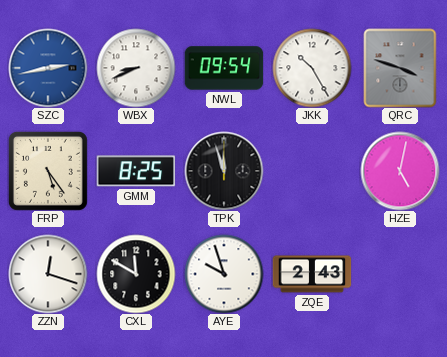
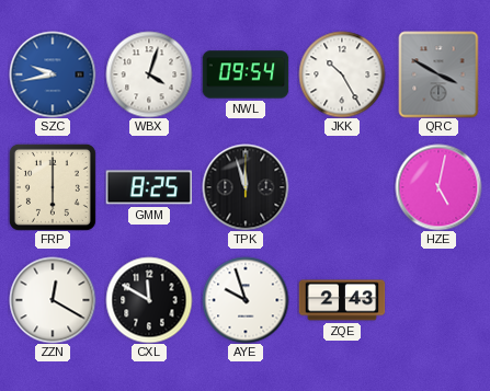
SZC: 2:43 -> 9:43
WBX: 8:41 -> 4:03
QRC: 3:48 -> 3:50
FRP: 5:24 -> 6:00
ZZN: 12:18 -> 12:20
